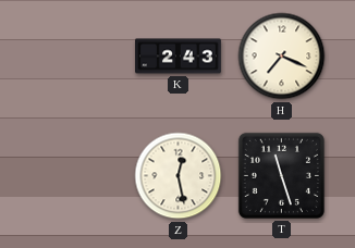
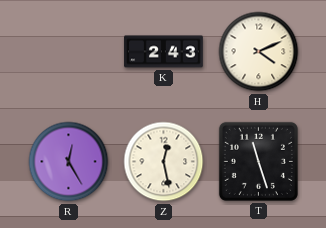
H: 7:19 -> 4:11
R: none -> 12:25
